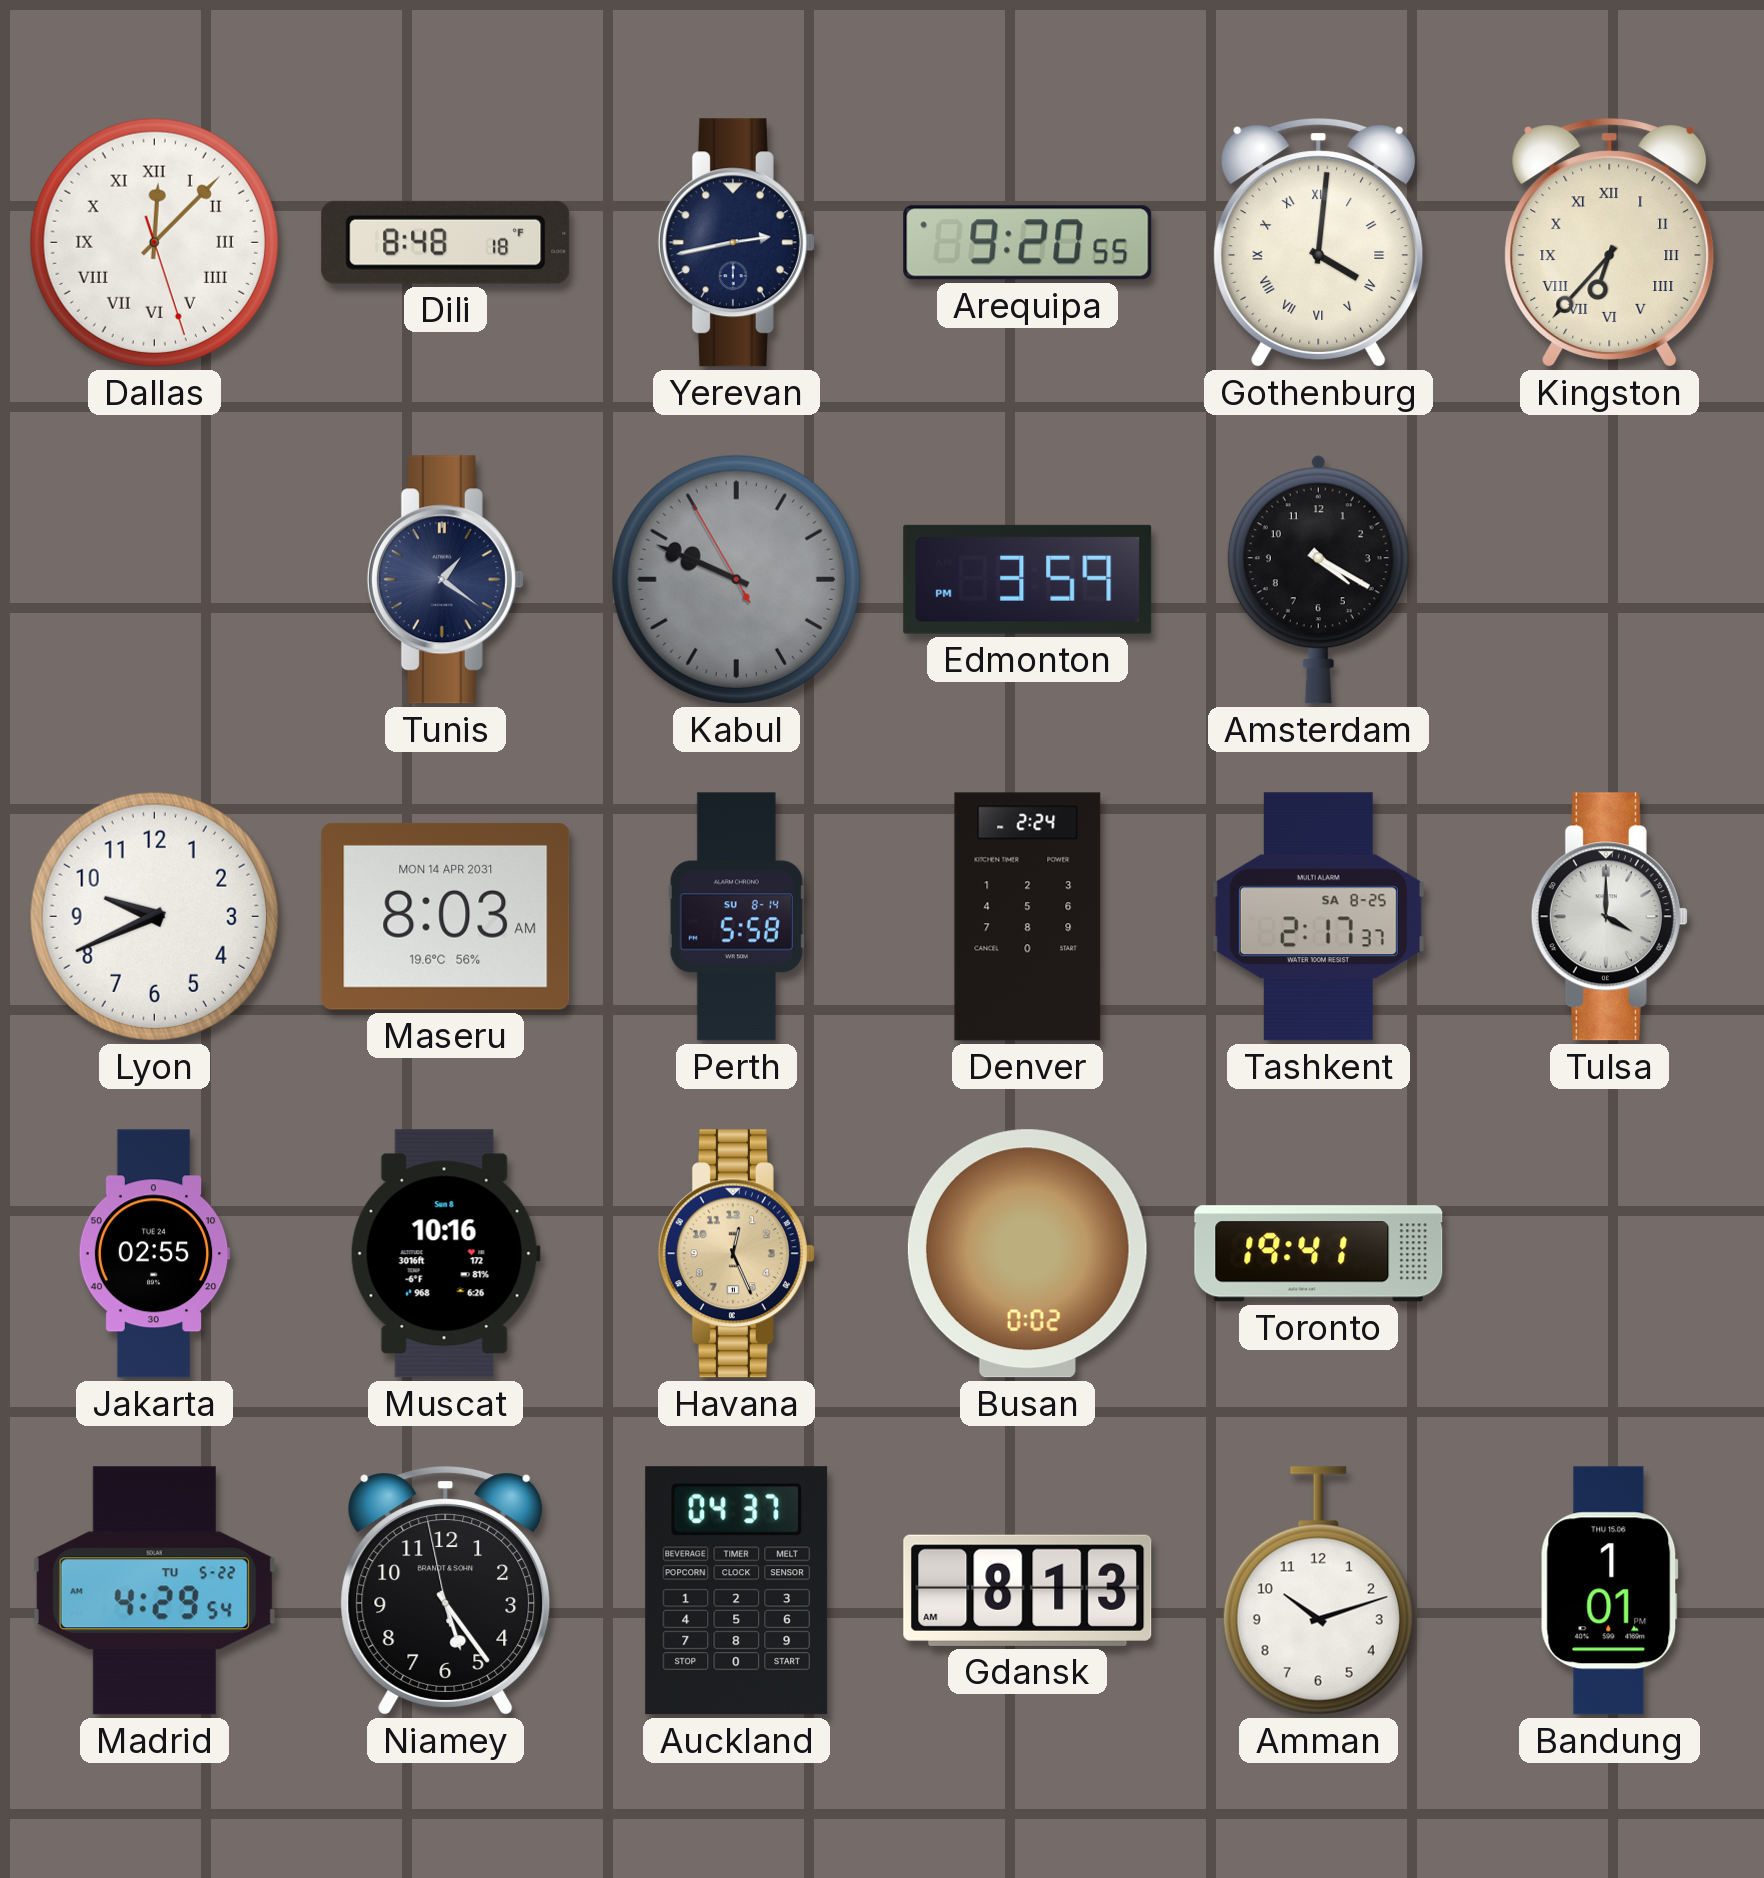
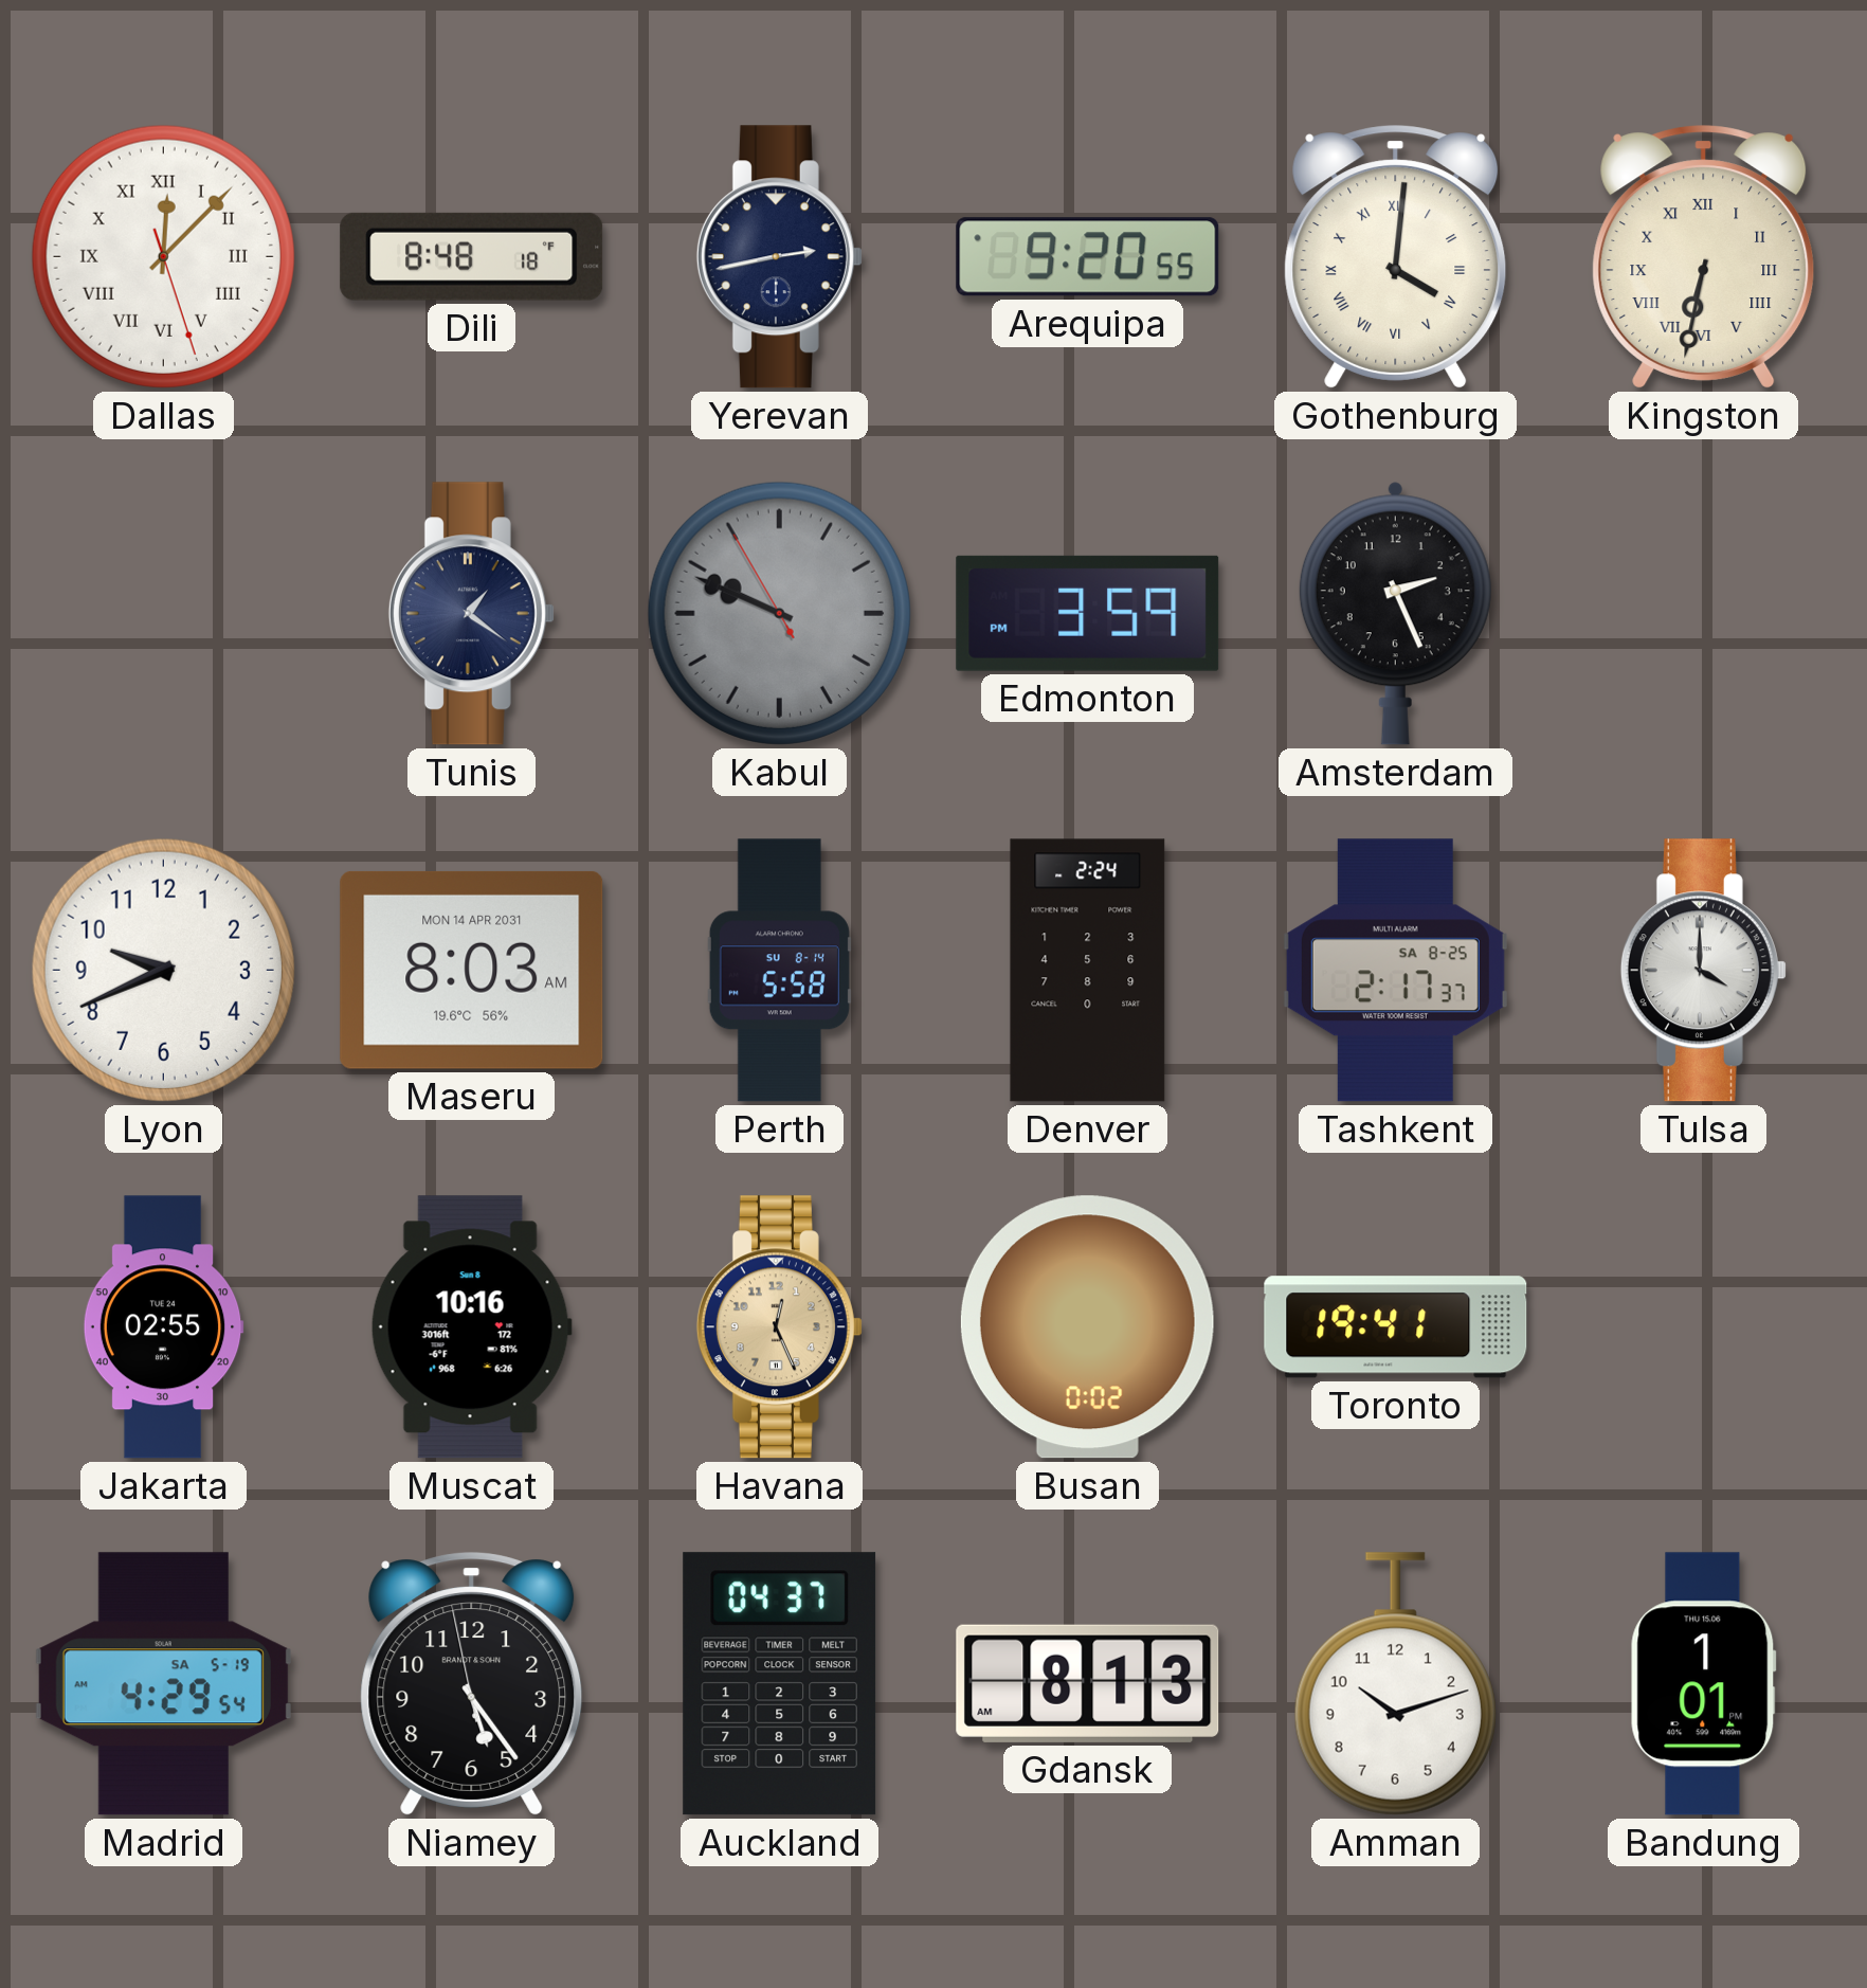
Kingston: 6:37 -> 6:32
Amsterdam: 4:20 -> 2:26
Madrid date: TU 5-22 -> SA 5-19
